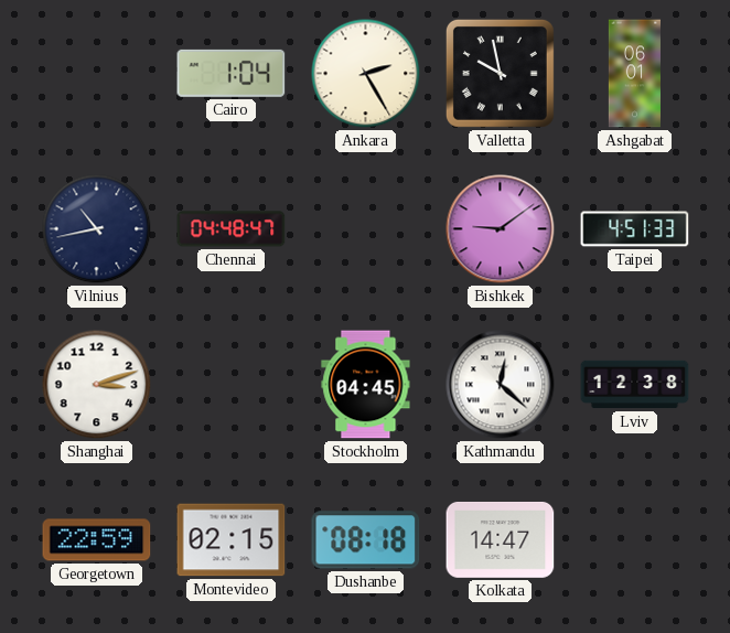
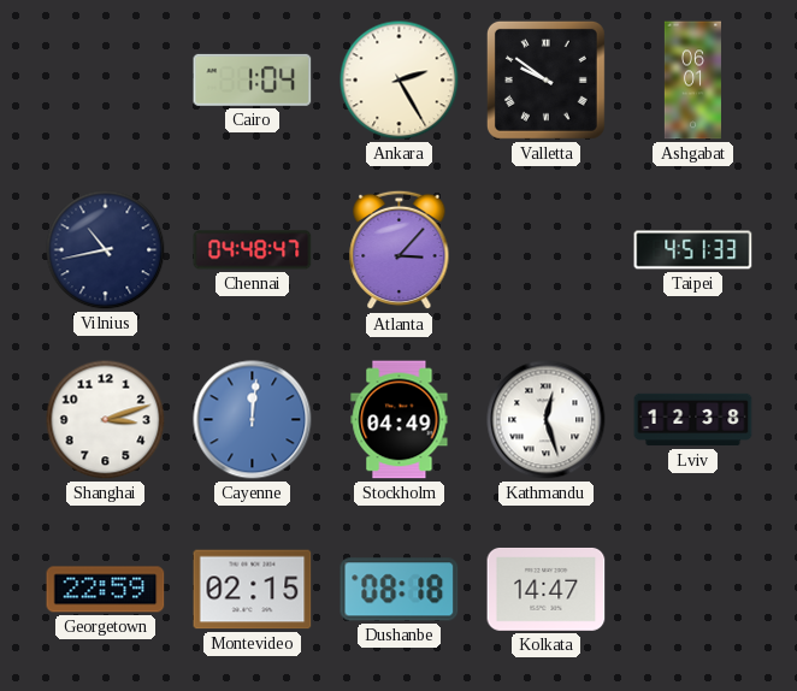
Valletta: 9:58 -> 9:51
Atlanta: none -> 3:07
Bishkek: 9:09 -> none
Cayenne: none -> 12:01
Stockholm: 04:45 -> 04:49
Kathmandu: 12:22 -> 12:27
